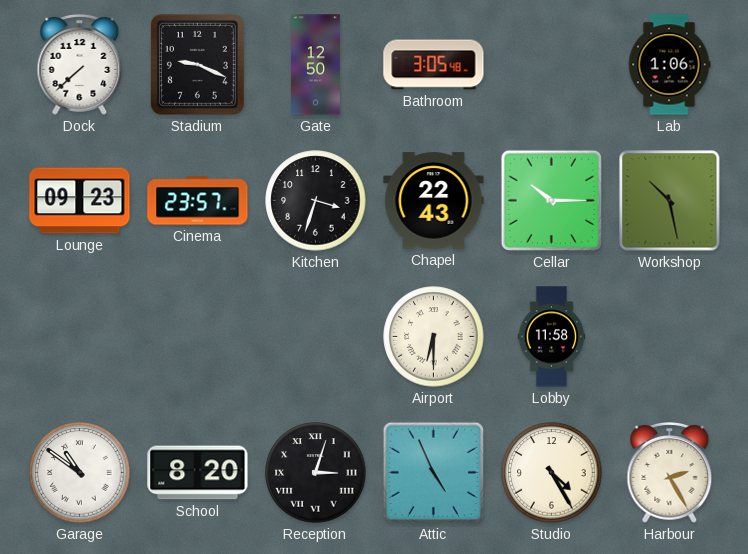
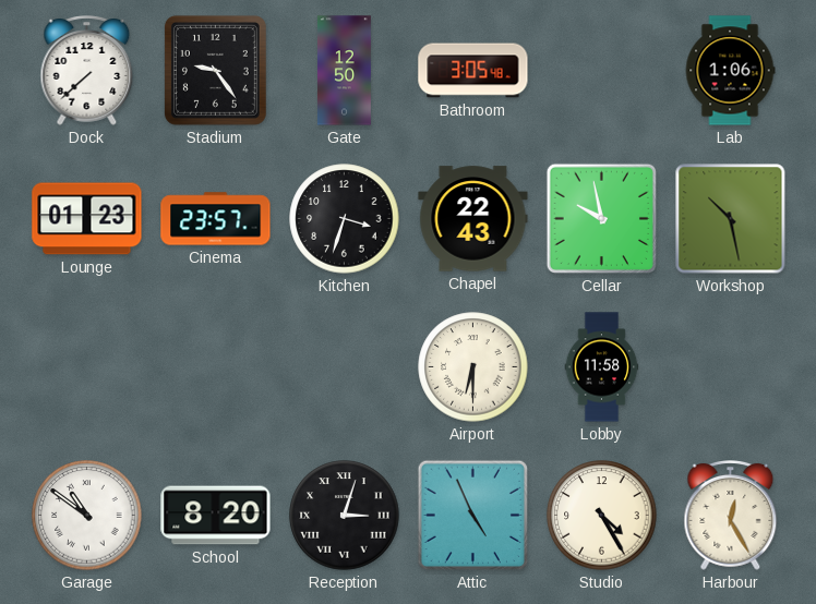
Stadium: 9:19 -> 9:24
Lounge: 09:23 -> 01:23
Cellar: 10:15 -> 9:58
Harbour: 2:25 -> 12:25
